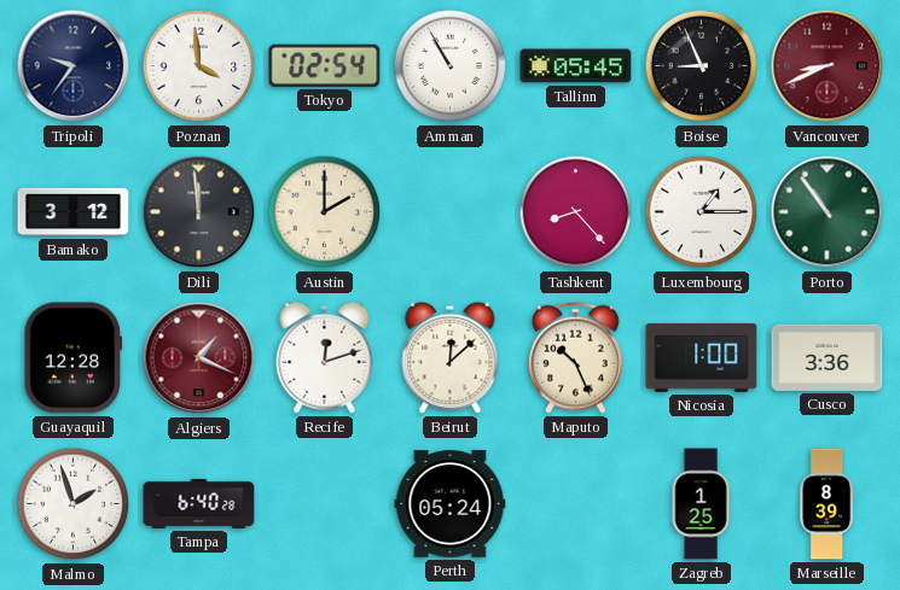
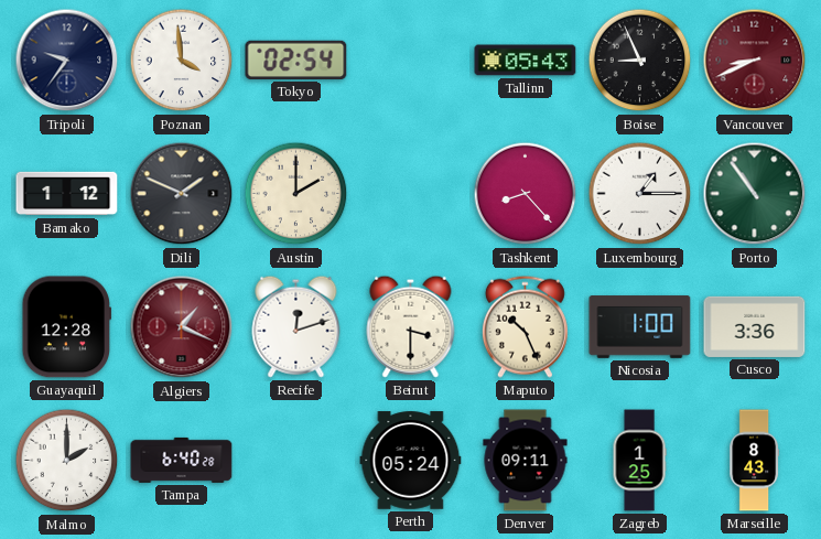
Amman: 10:55 -> none
Tallinn: 05:45 -> 05:43
Bamako: 3:12 -> 1:12
Dili: 11:59 -> 1:49
Beirut: 12:08 -> 3:30
Malmo: 1:57 -> 2:00
Denver: none -> 09:11
Marseille: 8:39 -> 8:43
